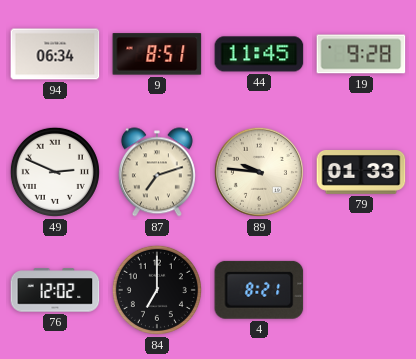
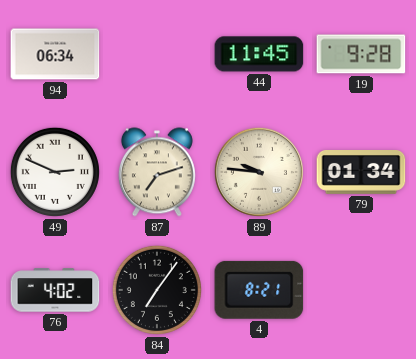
9: 8:51 -> none
79: 01:33 -> 01:34
76: 12:02 -> 4:02
84: 7:00 -> 7:06
